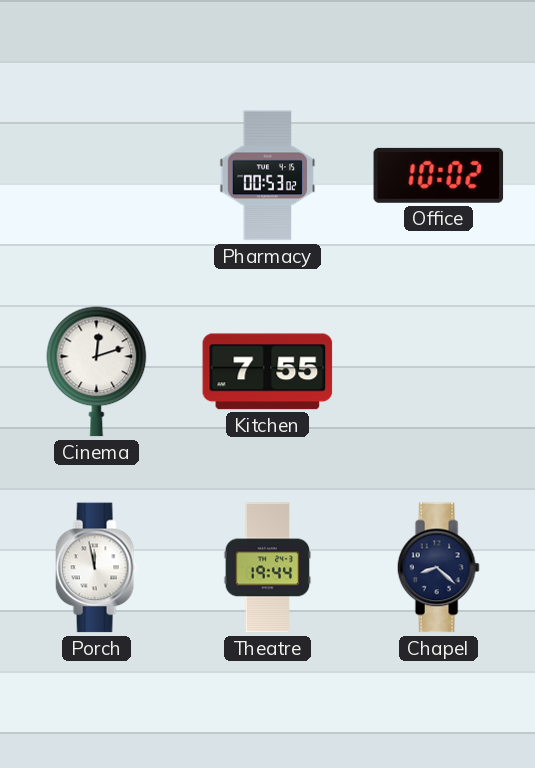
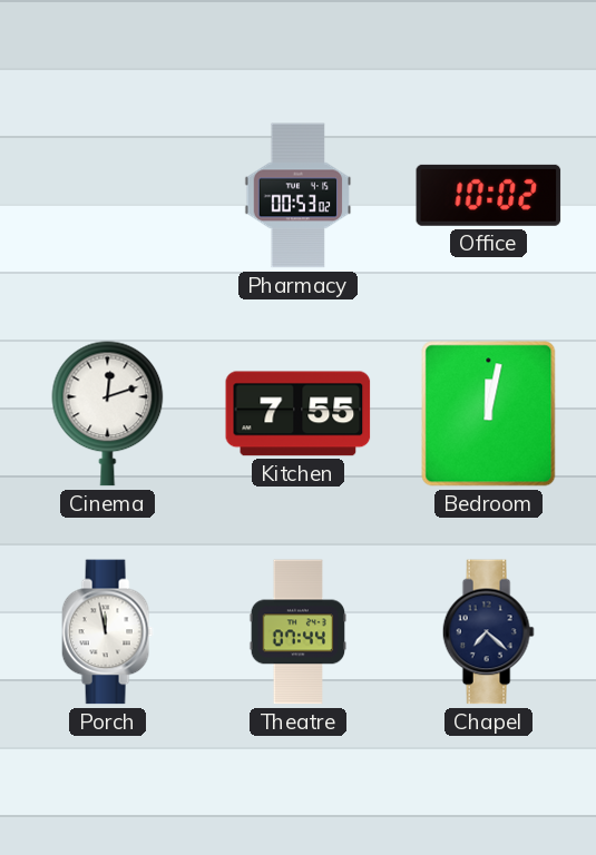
Bedroom: none -> 12:02
Theatre: 19:44 -> 07:44
Chapel: 8:22 -> 7:22
